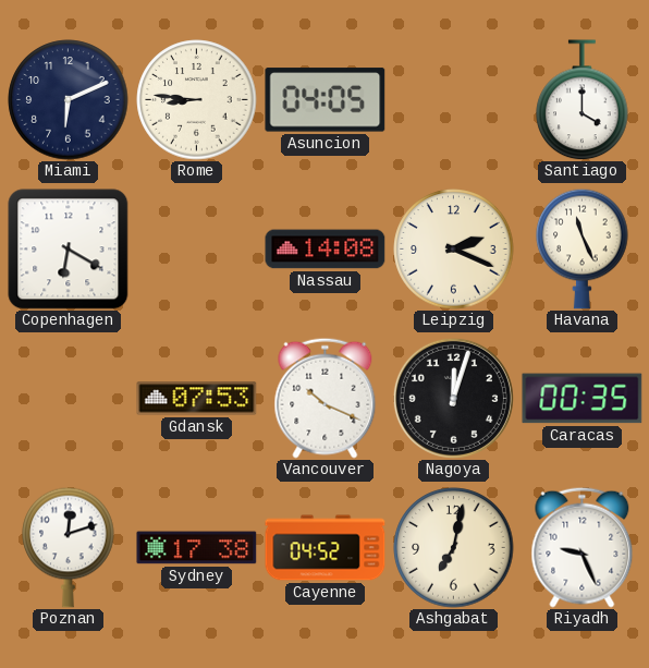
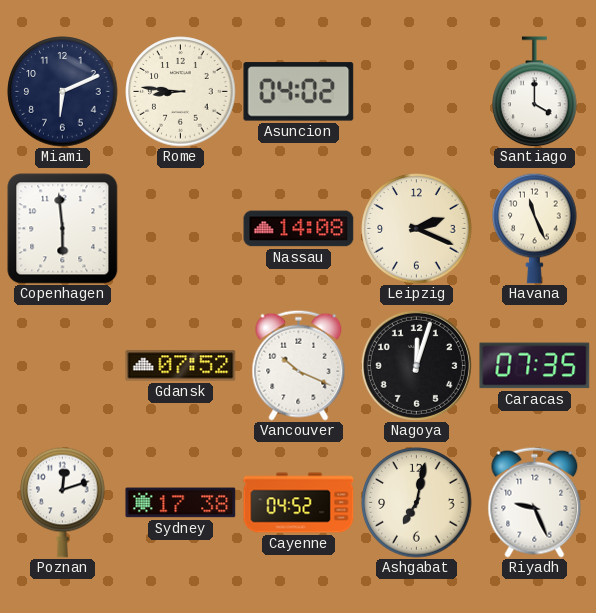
Asuncion: 04:05 -> 04:02
Copenhagen: 6:20 -> 5:59
Gdansk: 07:53 -> 07:52
Caracas: 00:35 -> 07:35
